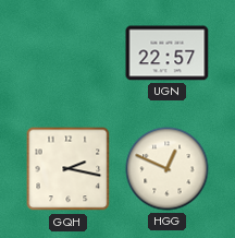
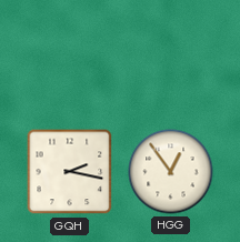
UGN: 22:57 -> none
HGG: 12:49 -> 12:54
